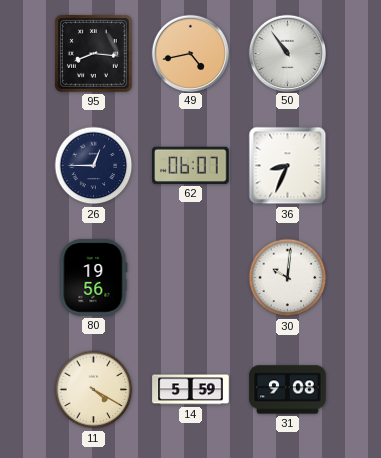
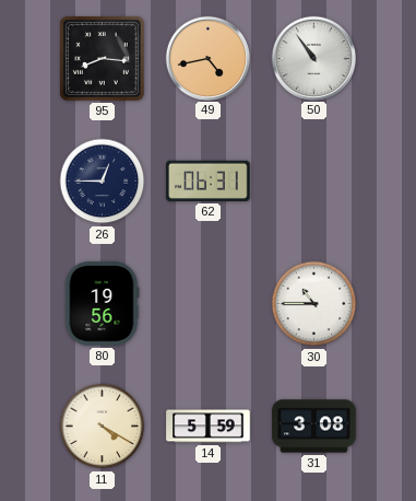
62: 06:07 -> 06:31
36: 8:34 -> none
30: 10:01 -> 10:45
31: 9:08 -> 3:08
